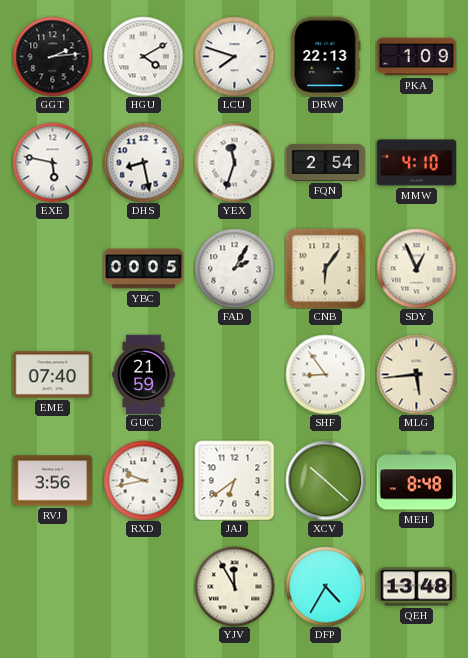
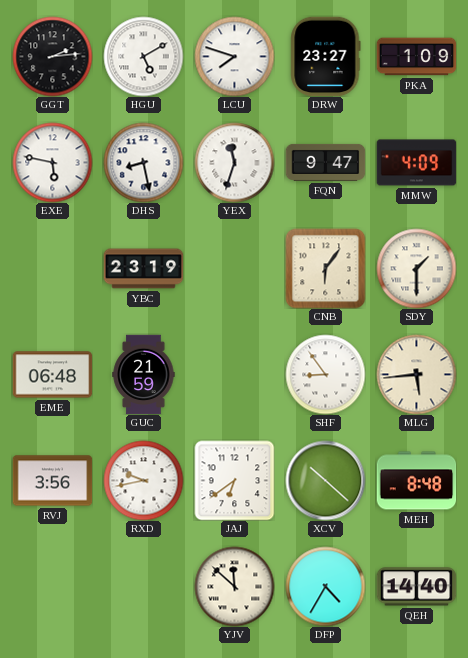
HGU: 4:10 -> 5:10
DRW: 22:13 -> 23:27
FQN: 2:54 -> 9:47
MMW: 4:10 -> 4:09
YBC: 00:05 -> 23:19
FAD: 2:05 -> none
SDY: 12:56 -> 1:30
EME: 07:40 -> 06:48
YJV: 11:55 -> 11:52
QEH: 13:48 -> 14:40
